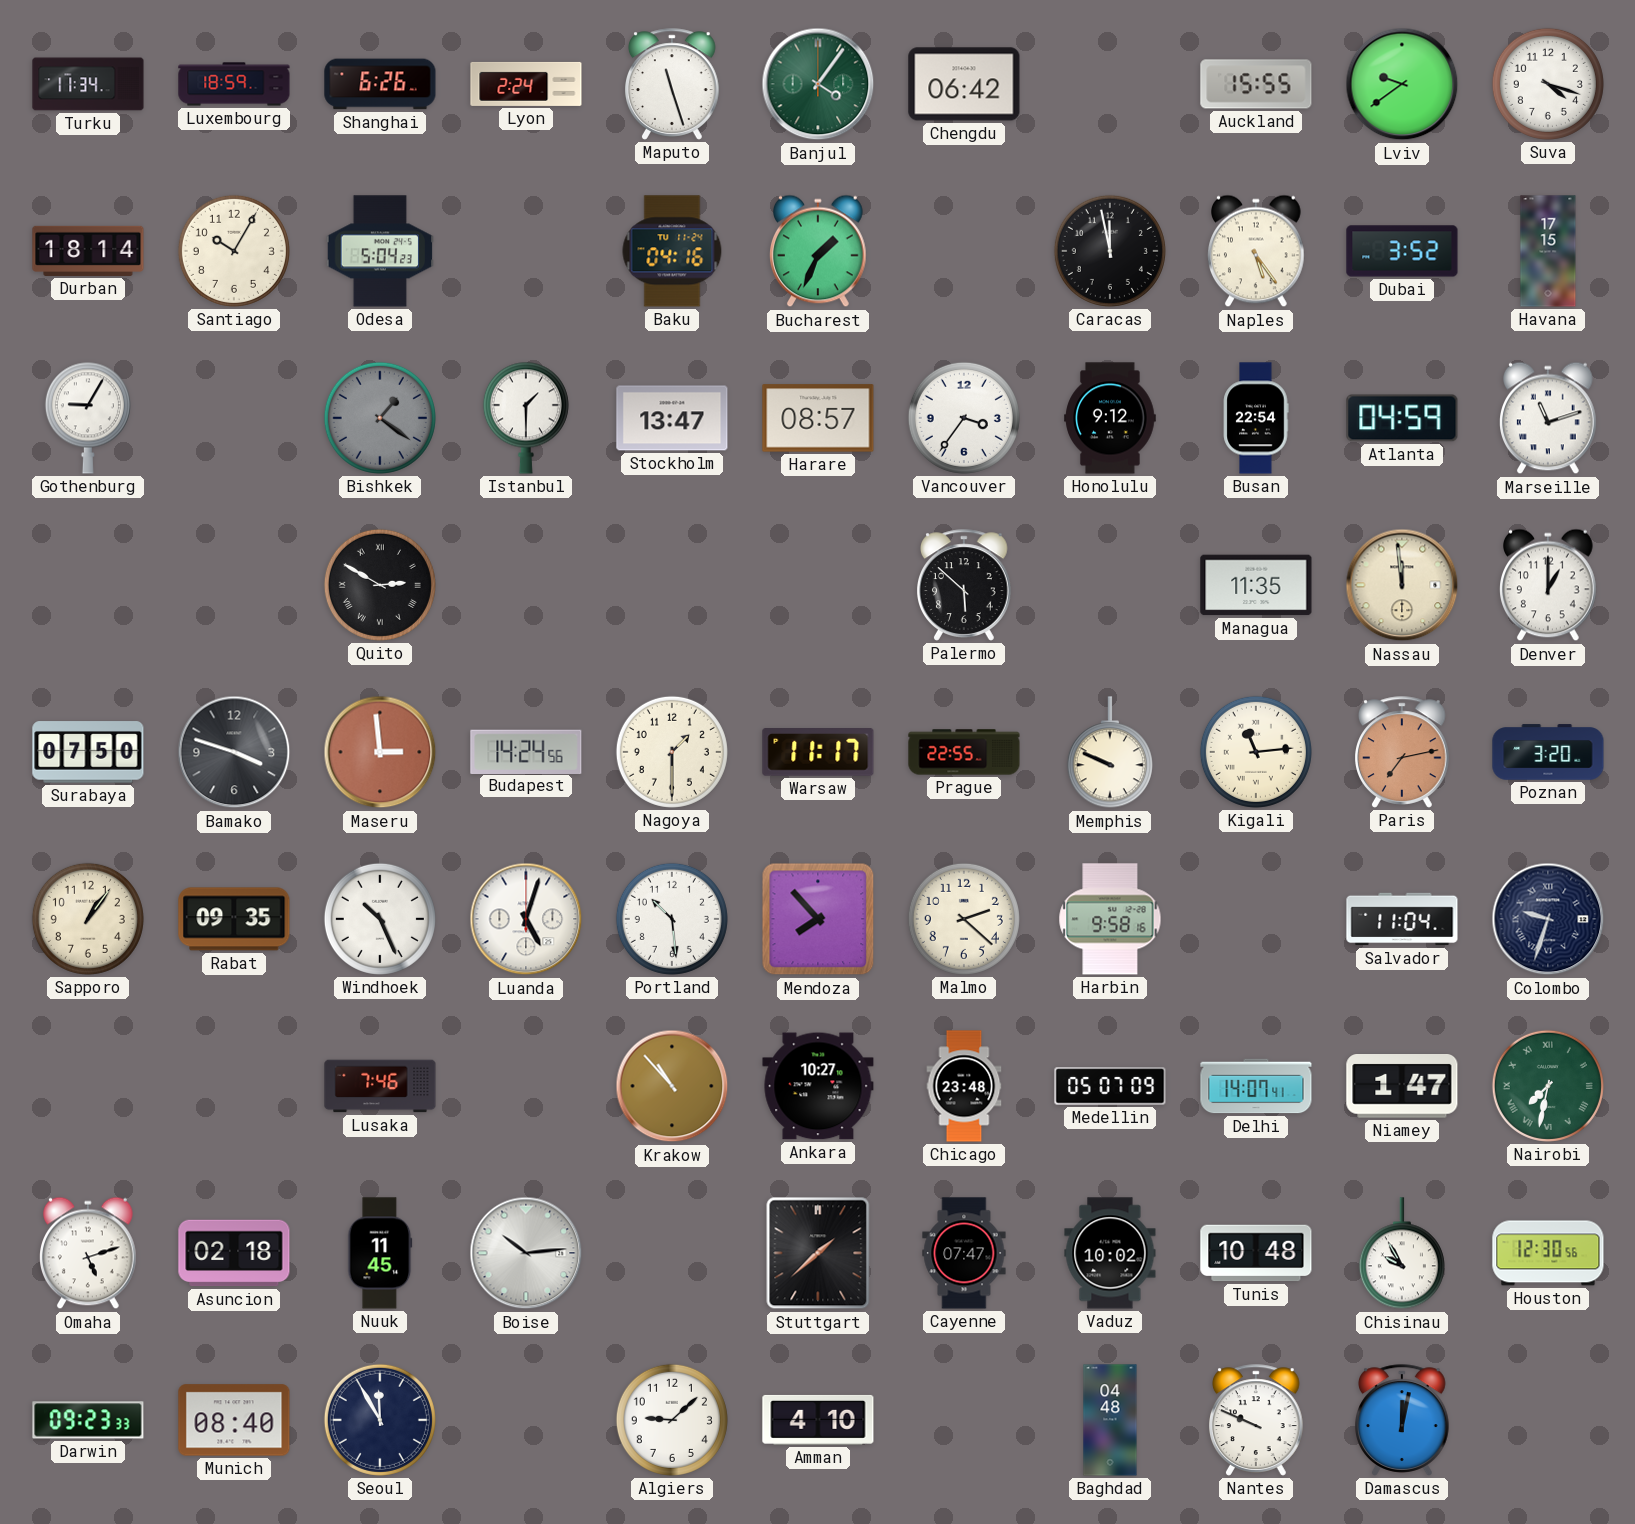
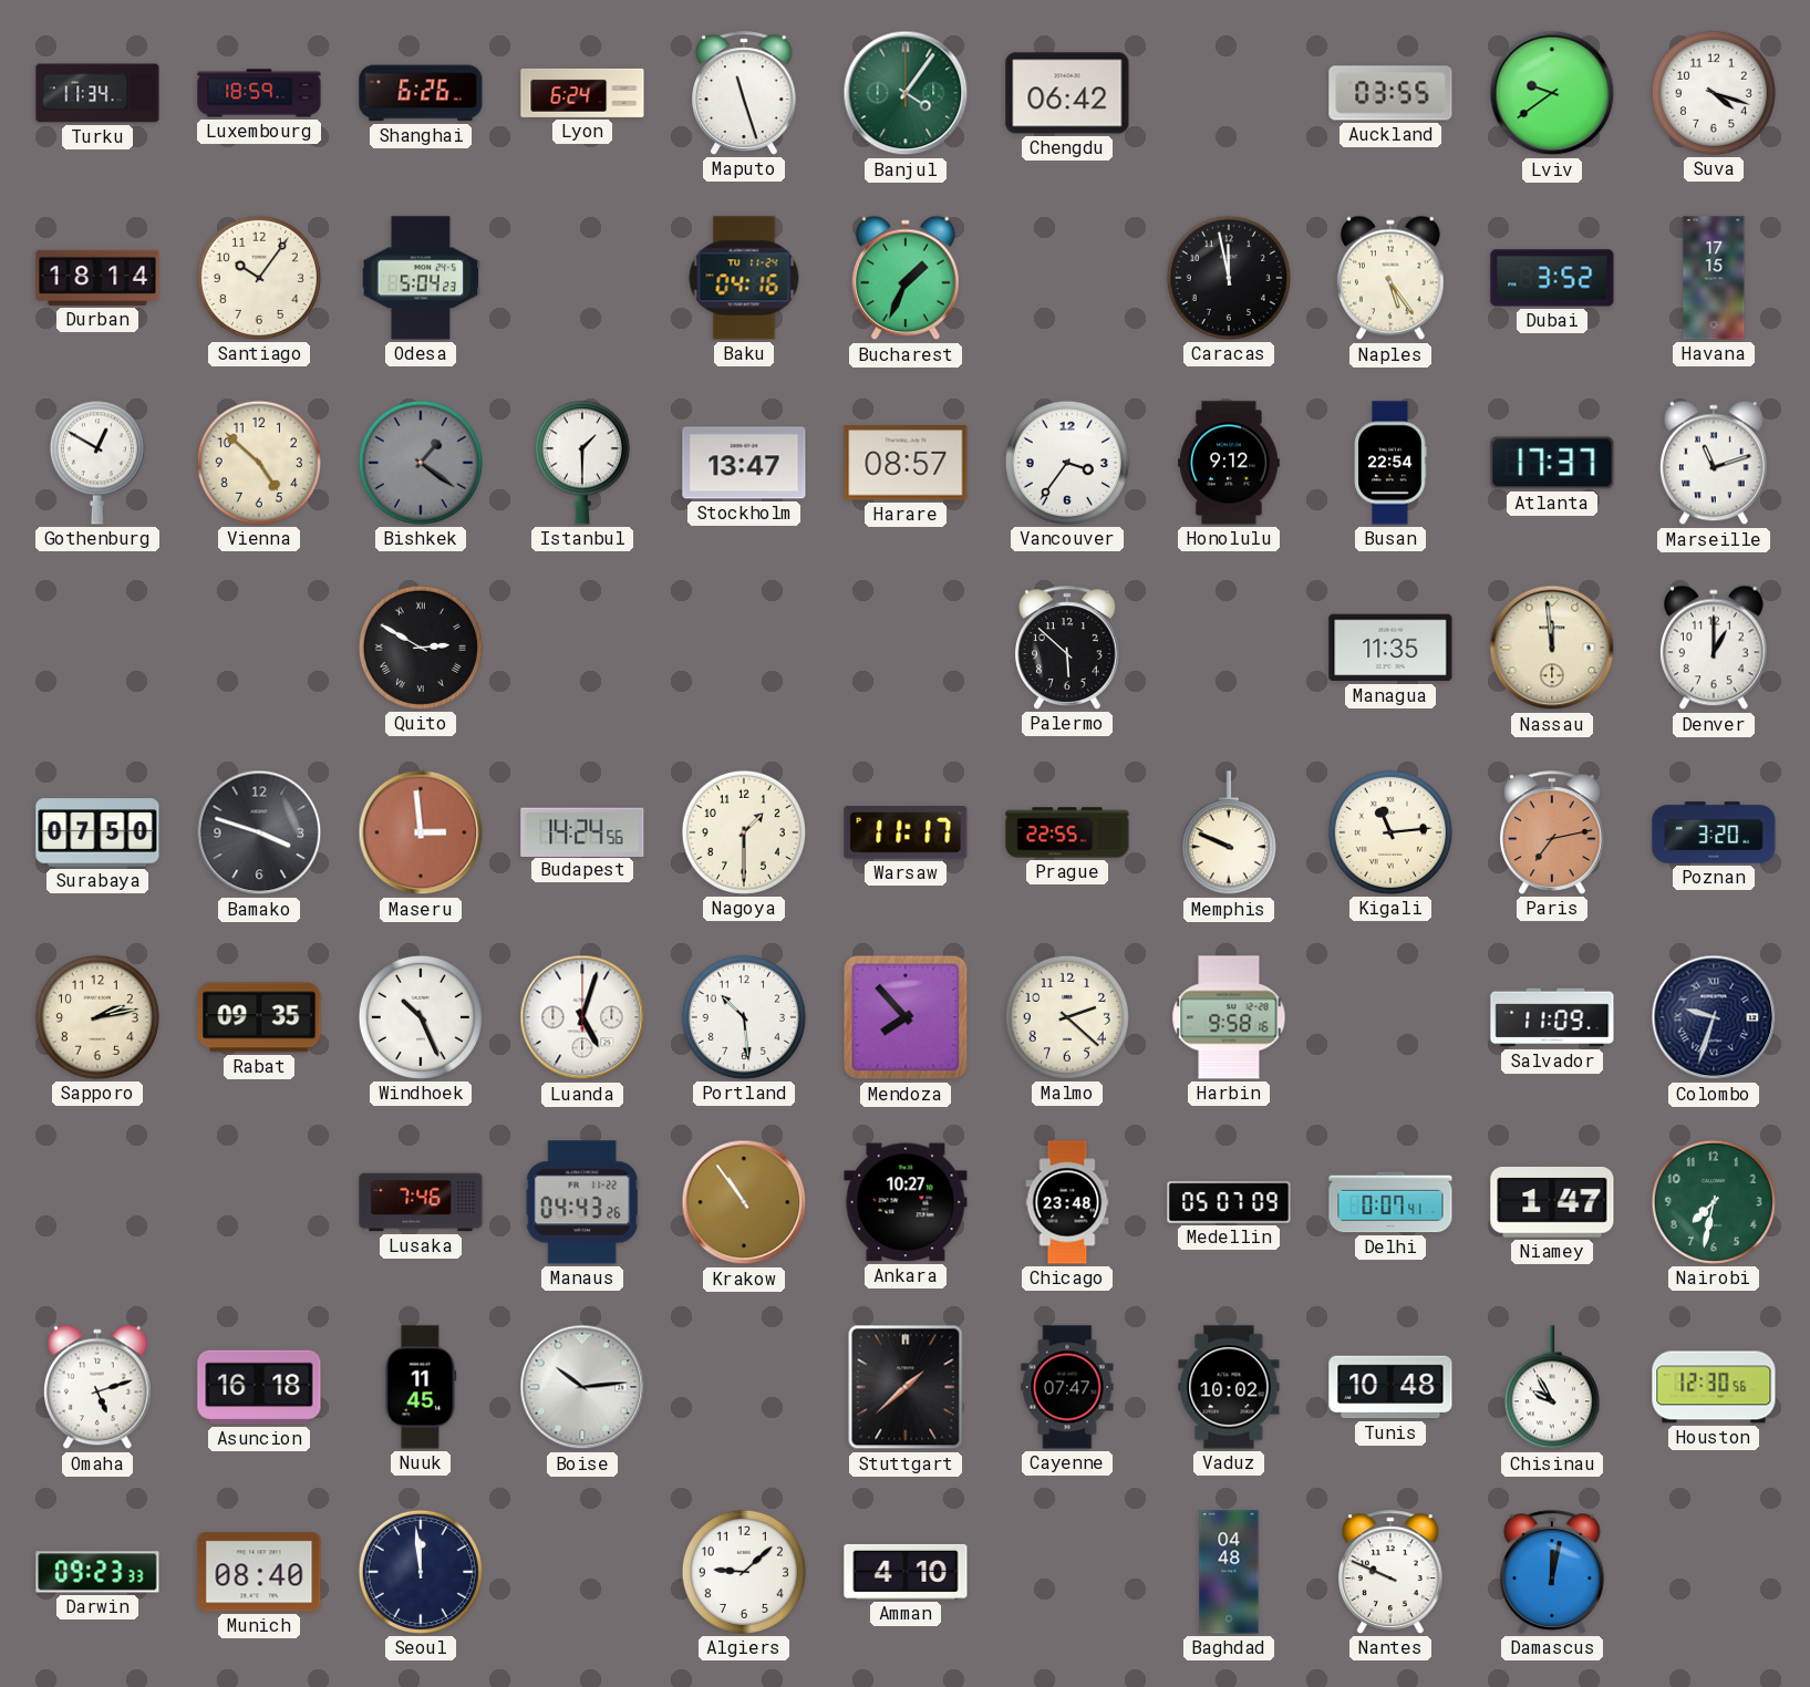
Lyon: 2:24 -> 6:24
Auckland: 15:55 -> 03:55
Santiago: 10:05 -> 10:06
Gothenburg: 9:05 -> 12:50
Vienna: none -> 4:52
Atlanta: 04:59 -> 17:37
Sapporo: 1:06 -> 2:13
Salvador: 11:04 -> 11:09
Manaus: none -> 04:43
Krakow: 10:53 -> 10:54
Delhi: 14:07 -> 0:07
Nairobi numerals: Roman -> Arabic
Asuncion: 02:18 -> 16:18
Seoul: 11:55 -> 11:59
